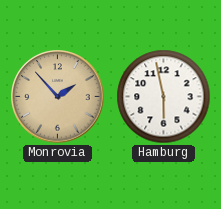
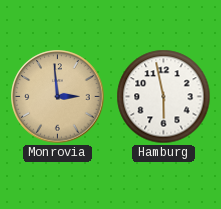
Monrovia: 1:53 -> 2:59
